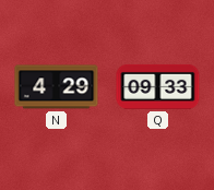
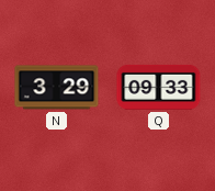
N: 4:29 -> 3:29
